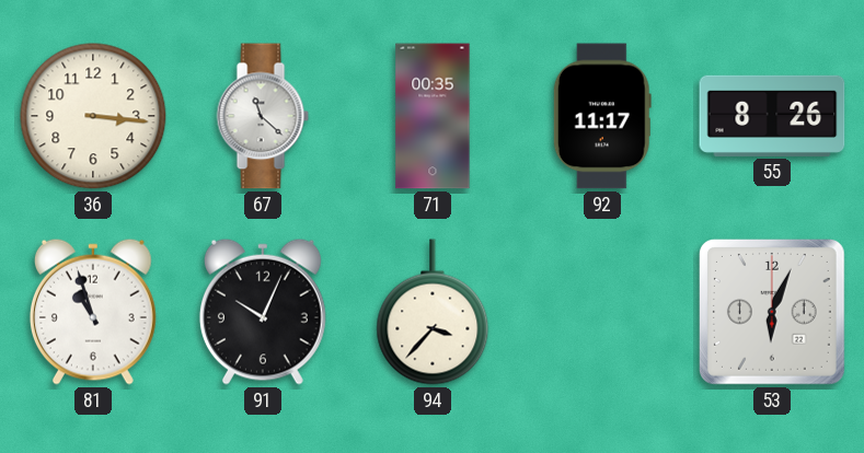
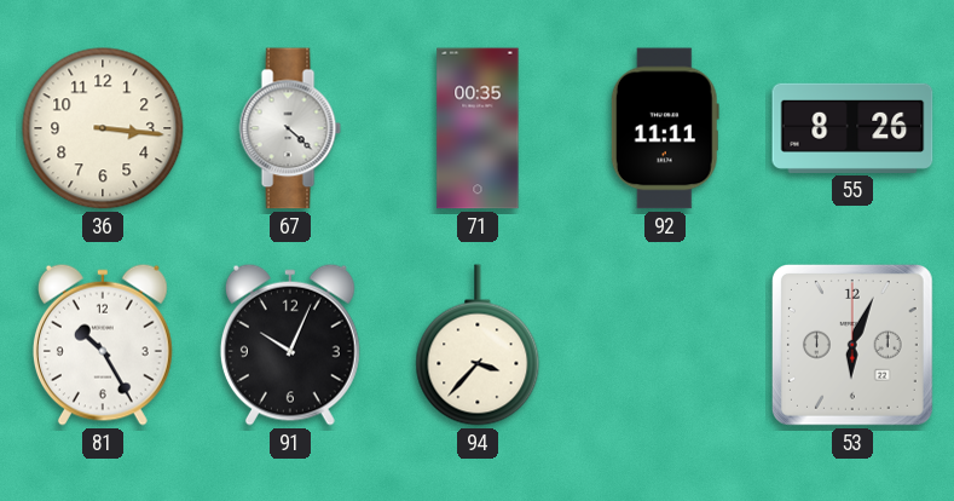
67: 11:22 -> 4:22
92: 11:17 -> 11:11
81: 10:57 -> 10:25
